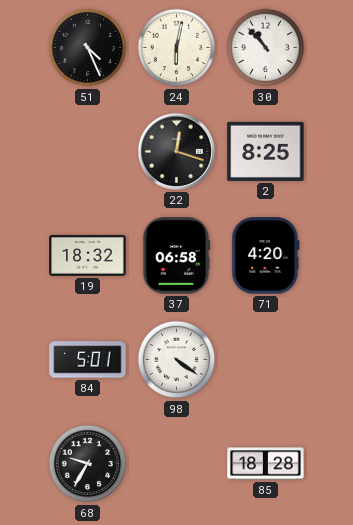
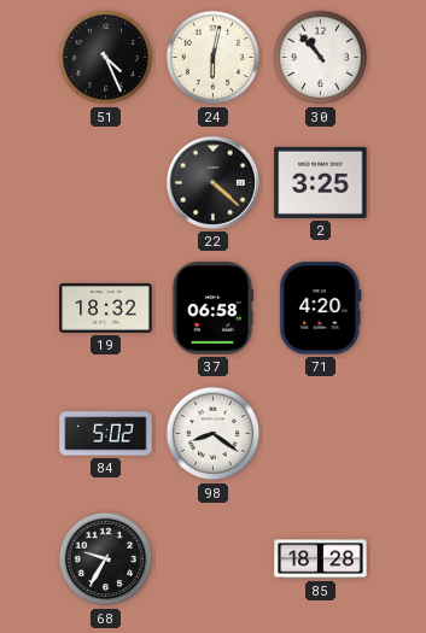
22: 12:18 -> 4:22
2: 8:25 -> 3:25
84: 5:01 -> 5:02
98: 4:21 -> 8:21
